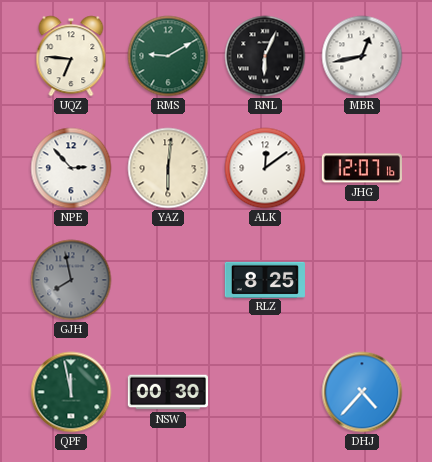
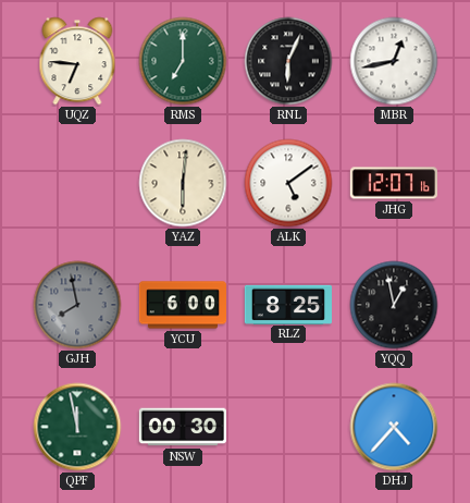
RMS: 9:10 -> 7:00
NPE: 2:53 -> none
ALK: 12:09 -> 5:09
YCU: none -> 6:00
YQQ: none -> 12:58
